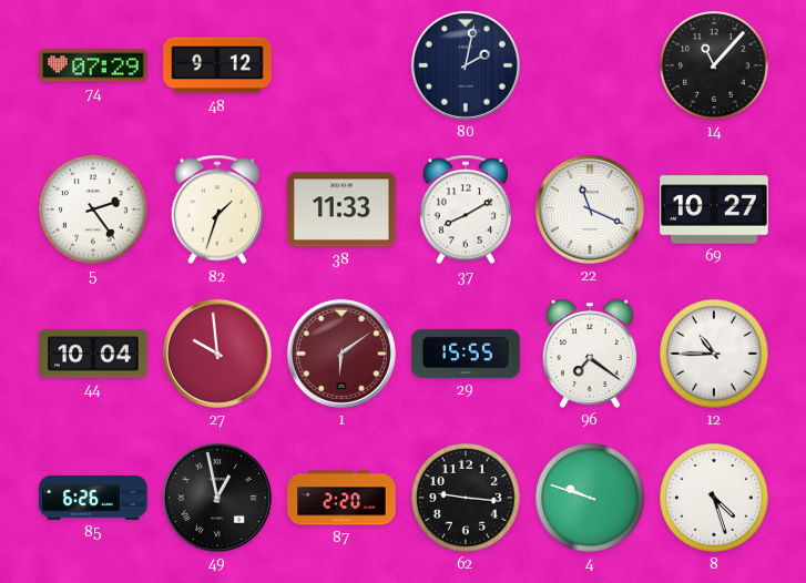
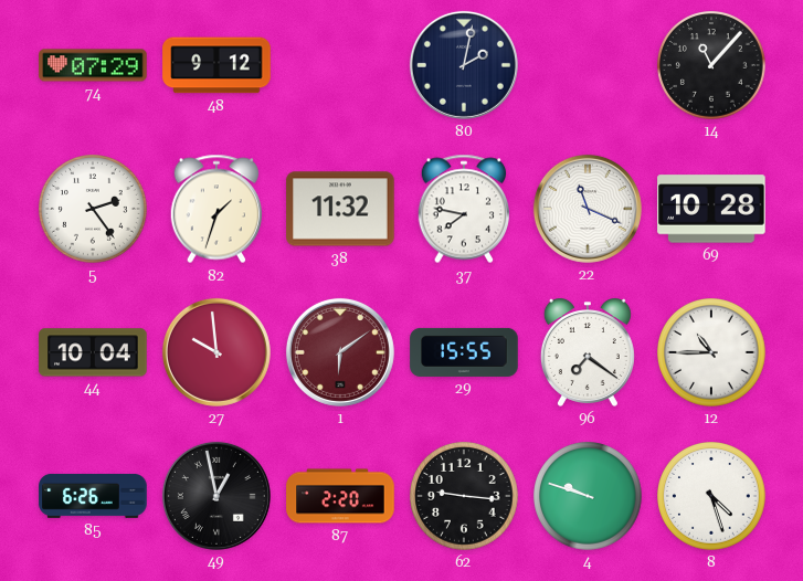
38: 11:33 -> 11:32
37: 8:10 -> 7:47
69: 10:27 -> 10:28
